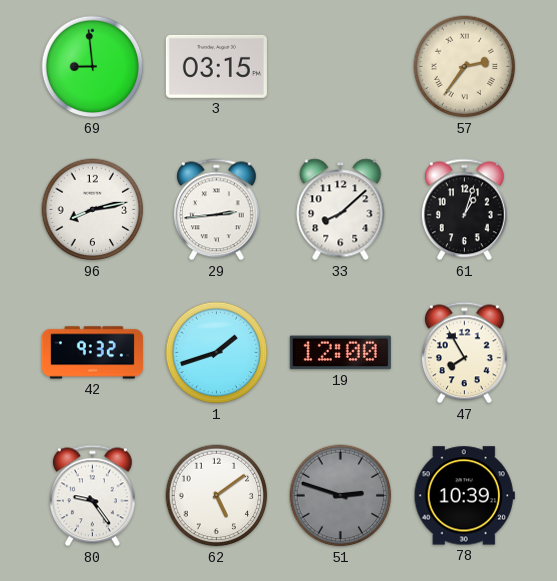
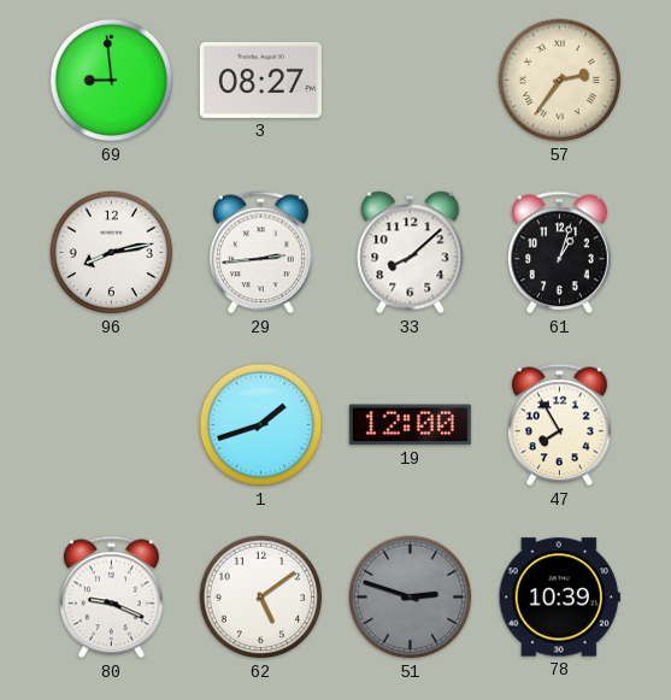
3: 03:15 -> 08:27
42: 9:32 -> none
80: 9:24 -> 9:19
